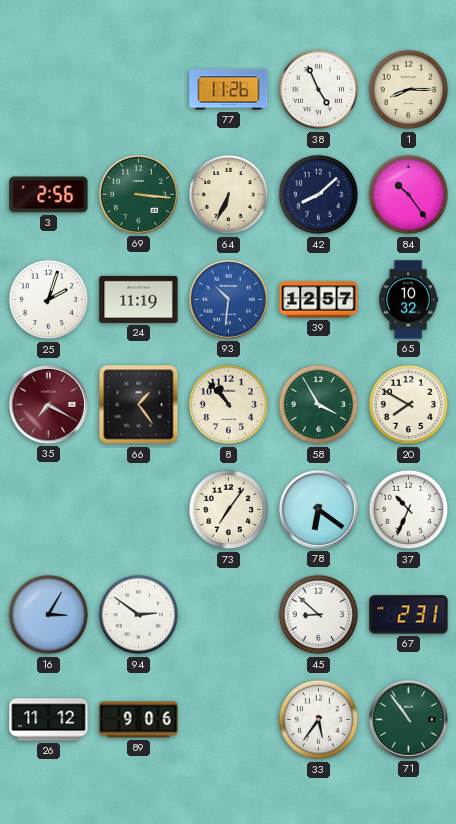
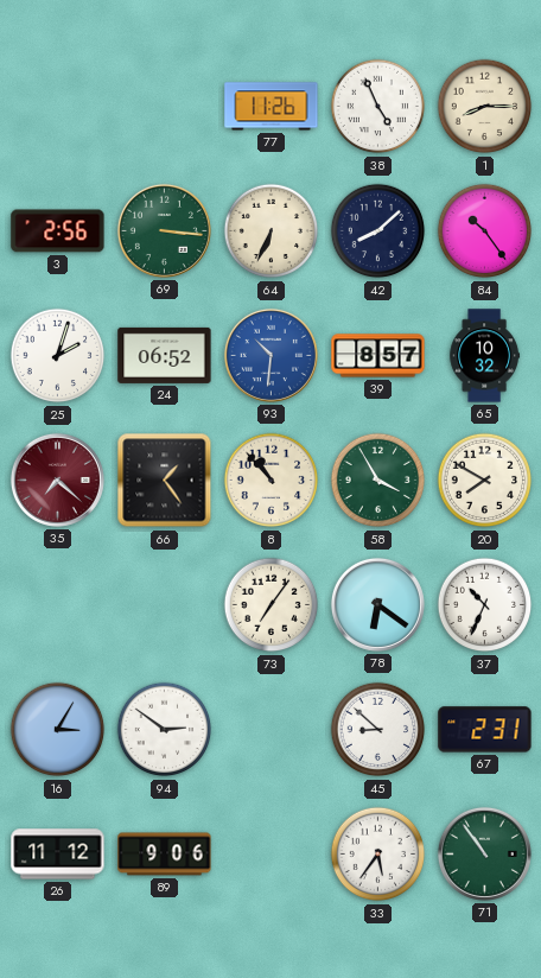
24: 11:19 -> 06:52
39: 12:57 -> 8:57
35: 7:20 -> 7:22
